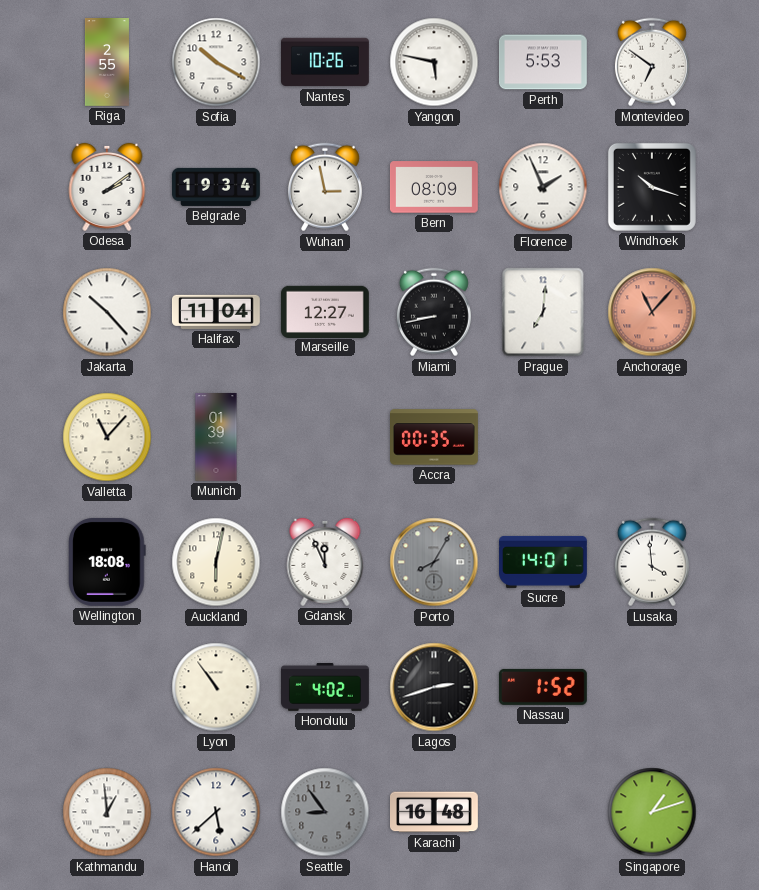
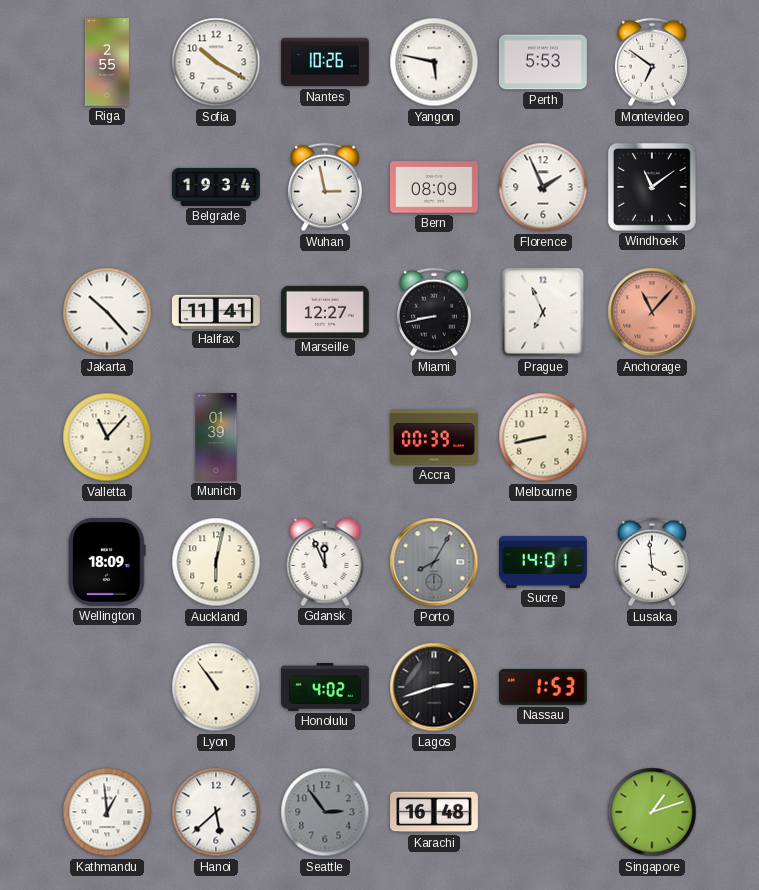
Odesa: 2:09 -> none
Windhoek: 10:18 -> 11:09
Halifax: 11:04 -> 11:41
Prague: 7:01 -> 6:56
Accra: 00:35 -> 00:39
Melbourne: none -> 8:43
Wellington: 18:08 -> 18:09
Nassau: 1:52 -> 1:53
Seattle: 8:54 -> 2:54
